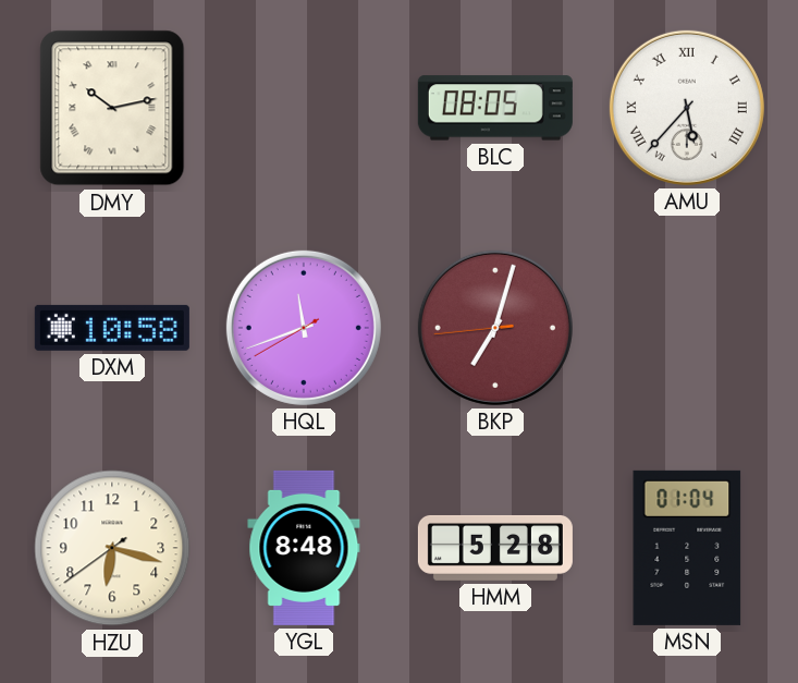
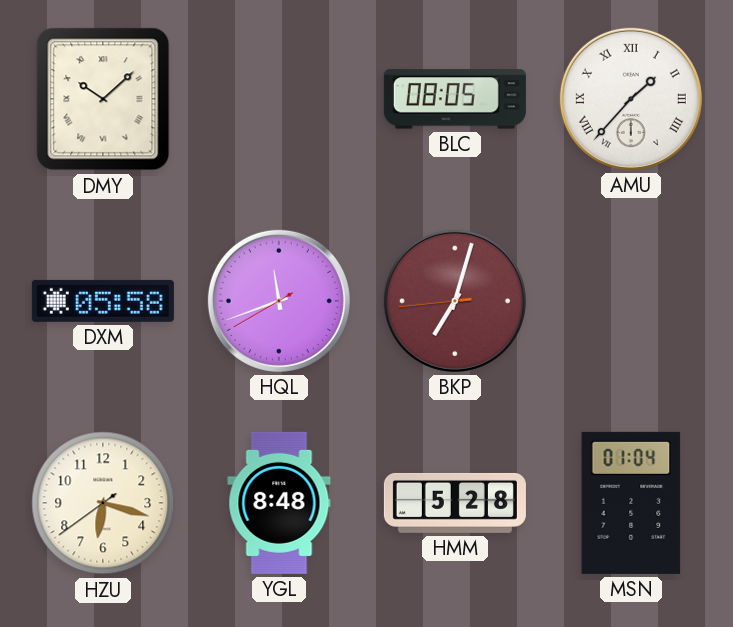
DMY: 10:13 -> 10:08
AMU: 5:37 -> 1:37
DXM: 10:58 -> 05:58
